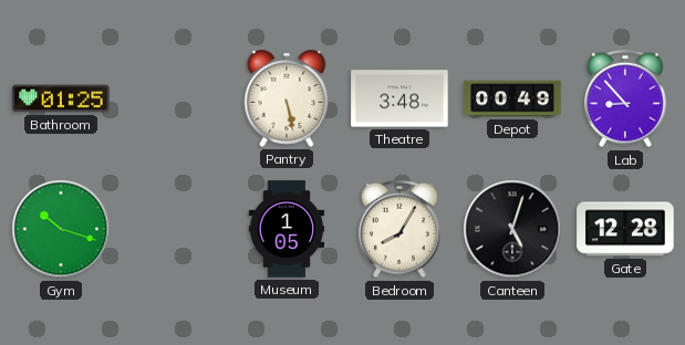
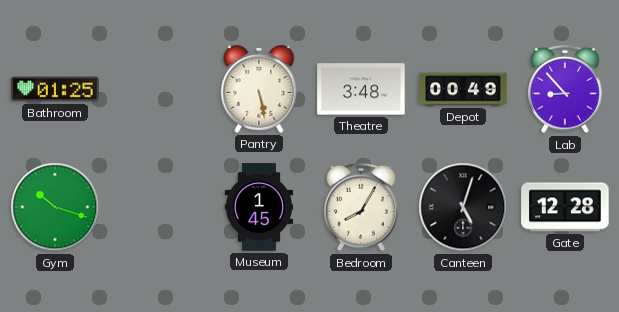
Museum: 1:05 -> 1:45
